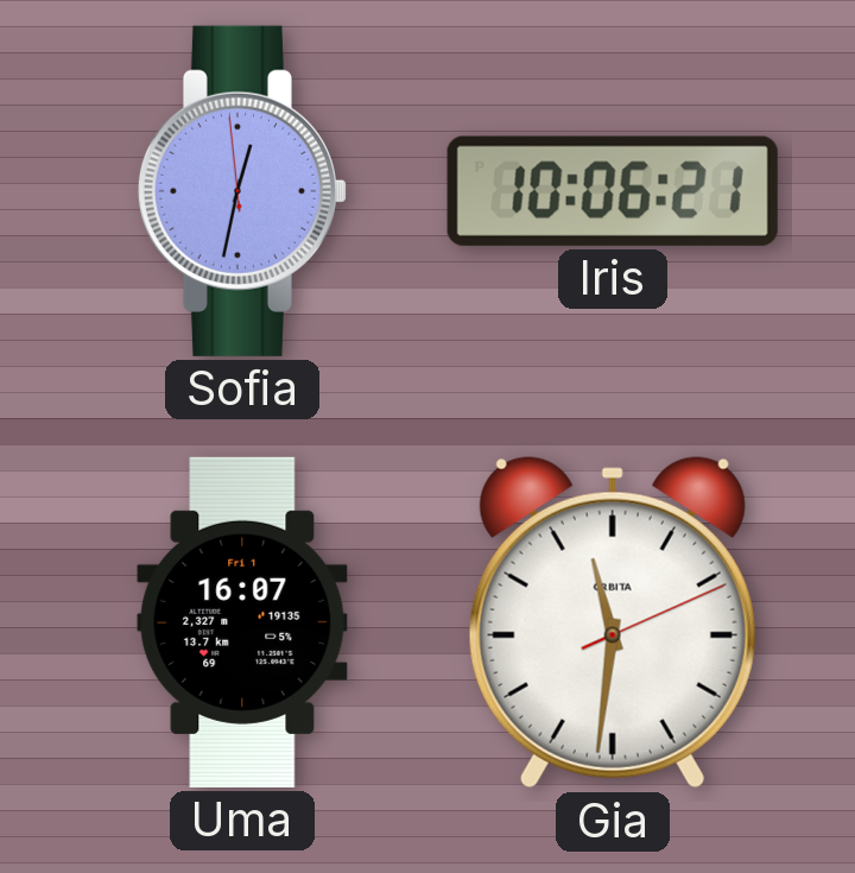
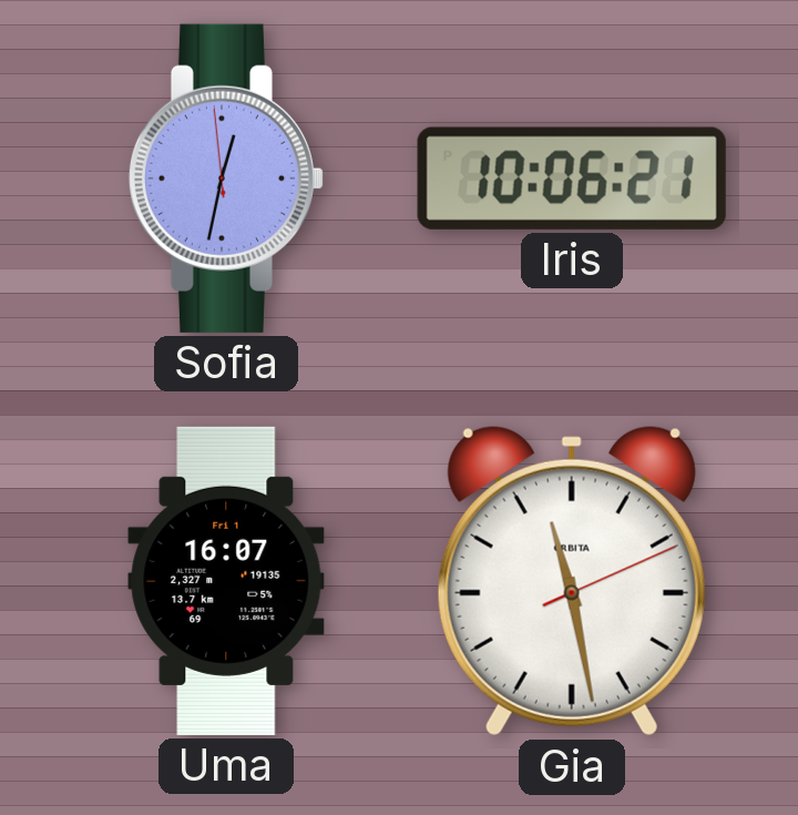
Gia: 11:31 -> 11:28
